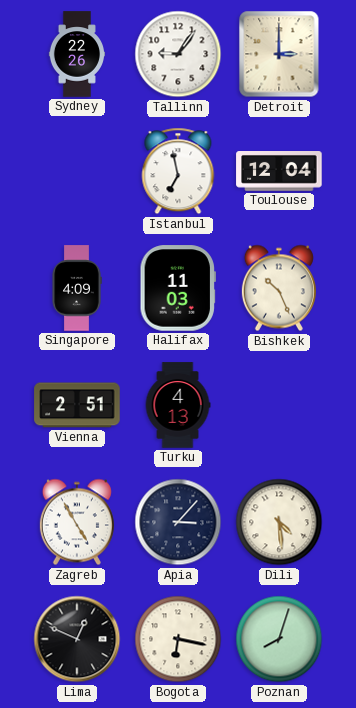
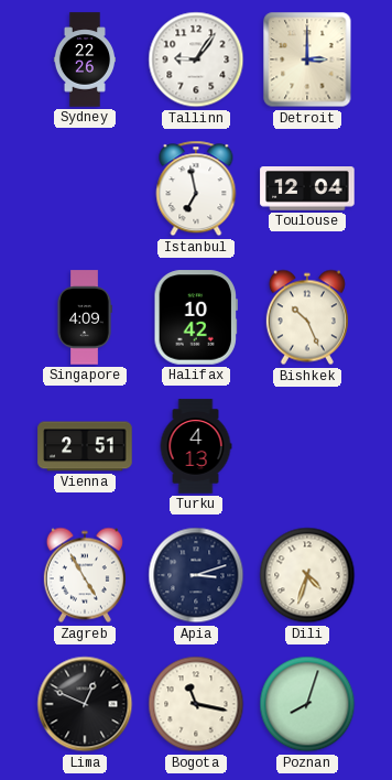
Halifax: 11:03 -> 10:42
Apia: 3:07 -> 3:12
Dili: 4:29 -> 4:33
Bogota: 6:17 -> 11:17
